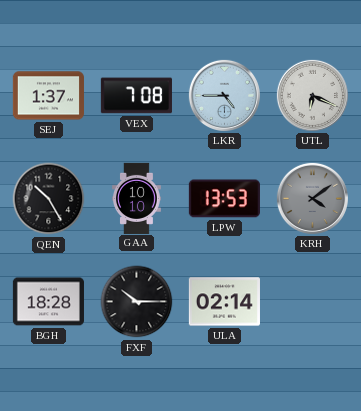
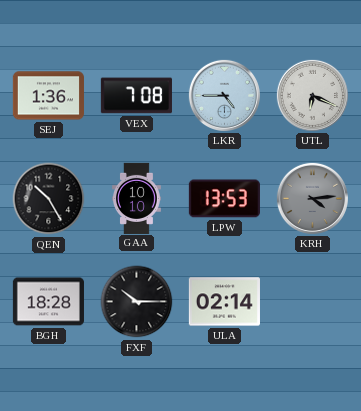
SEJ: 1:37 -> 1:36
KRH: 4:09 -> 4:14
